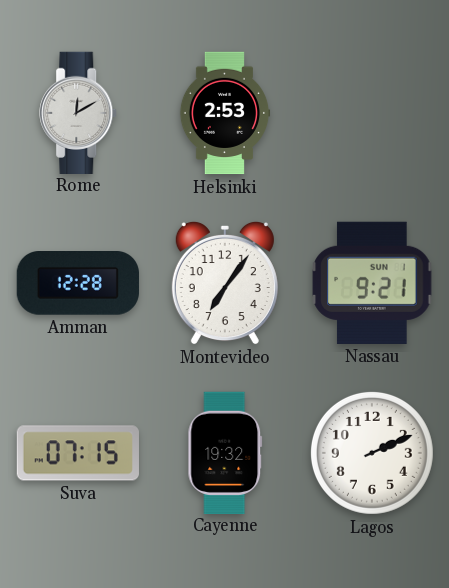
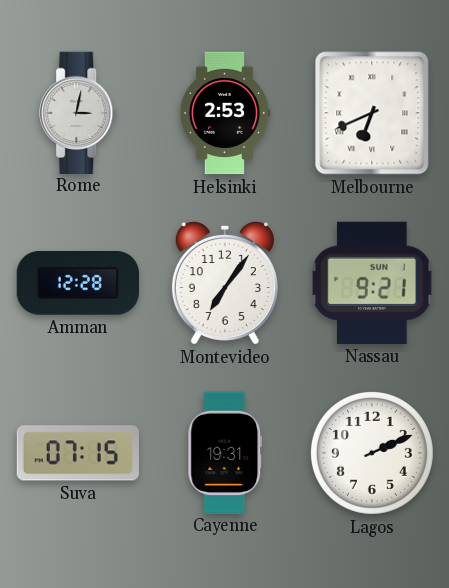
Rome: 12:10 -> 3:02
Melbourne: none -> 6:41
Cayenne: 19:32 -> 19:31
